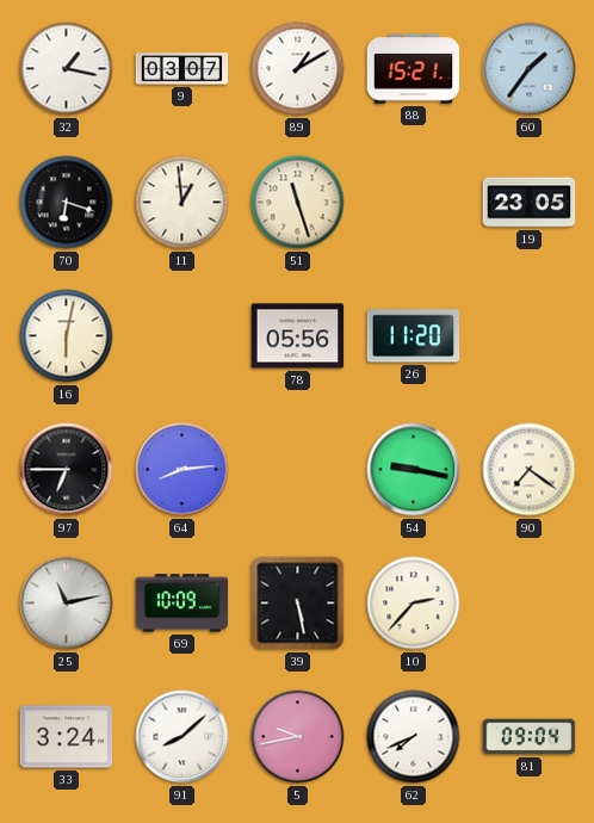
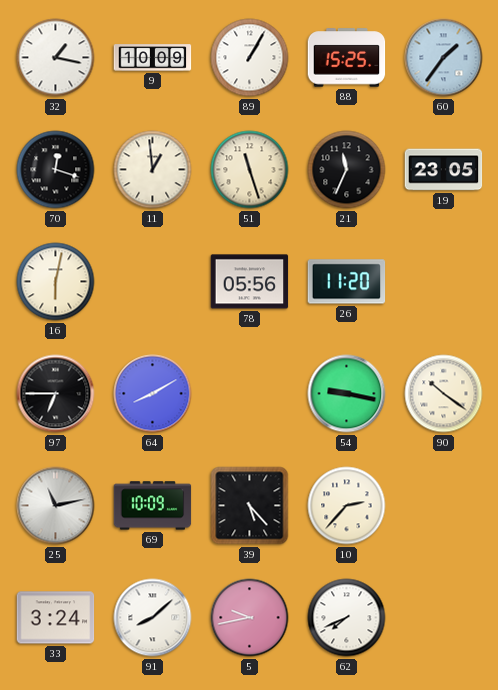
9: 03:07 -> 10:09
89: 1:10 -> 1:05
88: 15:21 -> 15:25
70: 6:18 -> 12:18
21: none -> 11:34
64: 8:14 -> 8:10
90: 7:21 -> 10:21
39: 5:28 -> 5:23
81: 09:04 -> none
